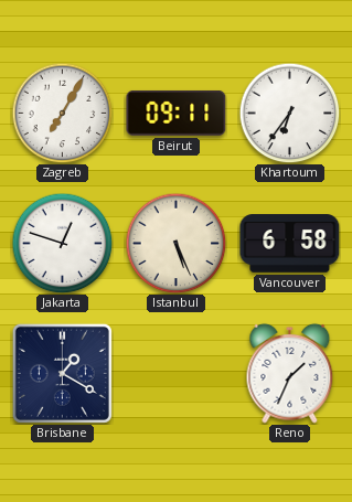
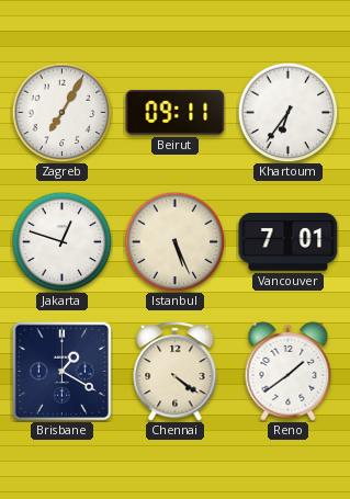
Vancouver: 6:58 -> 7:01
Chennai: none -> 4:21
Reno: 1:34 -> 1:39
